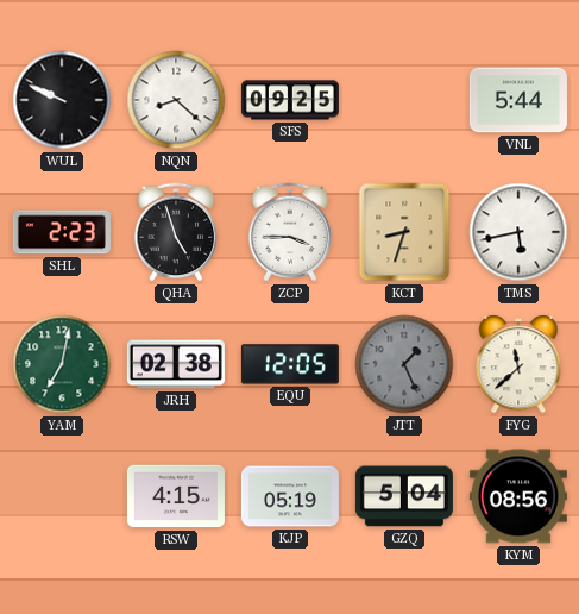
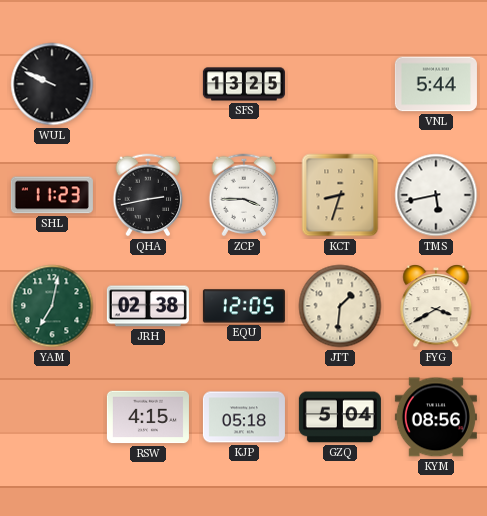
NQN: 8:22 -> none
SFS: 09:25 -> 13:25
SHL: 2:23 -> 11:23
QHA: 4:57 -> 2:43
JTT: 1:26 -> 1:31
JTT dial: grey -> cream
FYG: 11:38 -> 3:40
KJP: 05:19 -> 05:18
